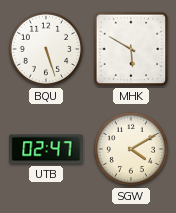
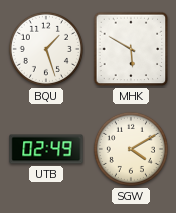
BQU: 5:27 -> 1:27
UTB: 02:47 -> 02:49
